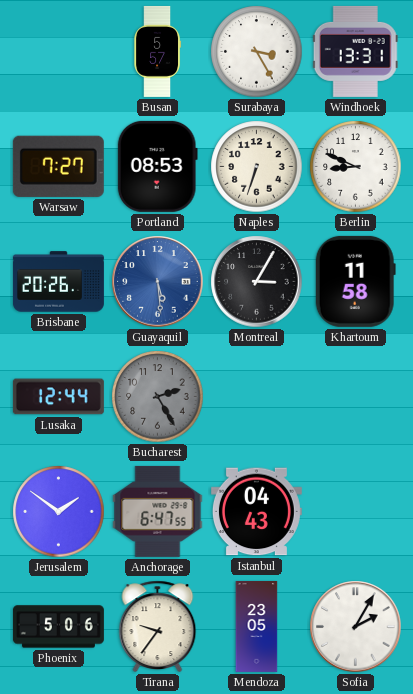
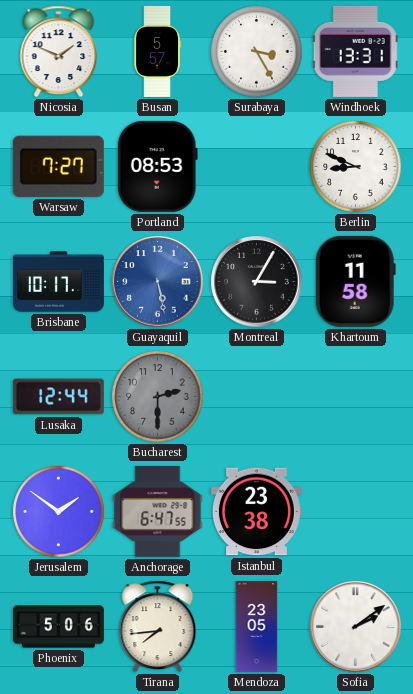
Nicosia: none -> 1:49
Naples: 6:33 -> none
Brisbane: 20:26 -> 10:17
Guayaquil: 5:29 -> 5:28
Bucharest: 2:25 -> 2:30
Istanbul: 04:43 -> 23:38
Tirana: 9:36 -> 7:44
Sofia: 2:05 -> 2:09
